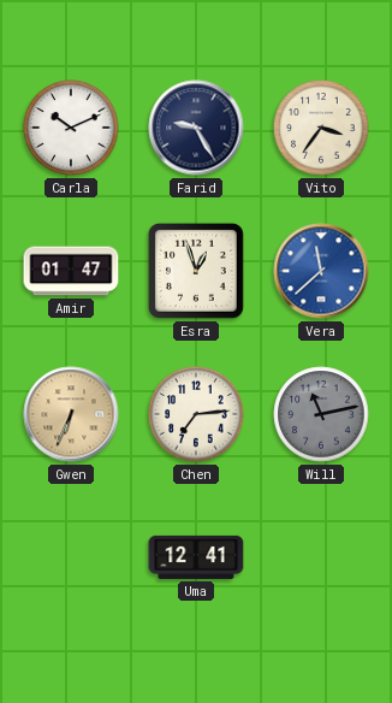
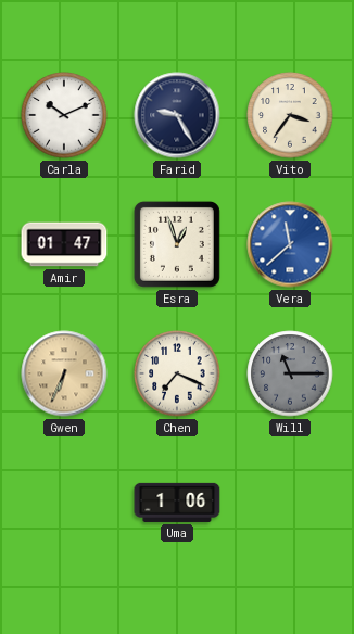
Chen: 7:14 -> 7:19
Will: 11:13 -> 11:15
Uma: 12:41 -> 1:06
